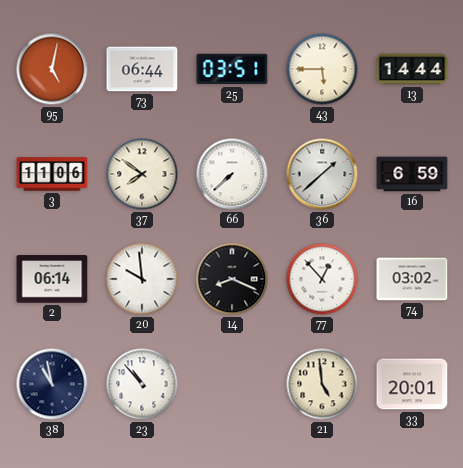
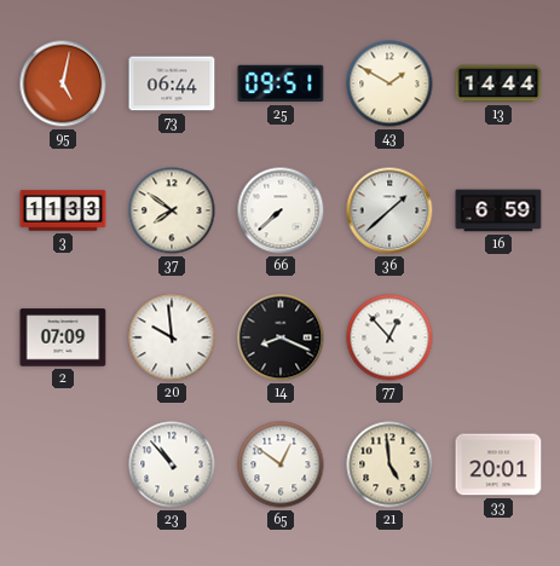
25: 03:51 -> 09:51
43: 5:45 -> 1:50
3: 11:06 -> 11:33
2: 06:14 -> 07:09
74: 03:02 -> none
38: 10:58 -> none
65: none -> 12:51
